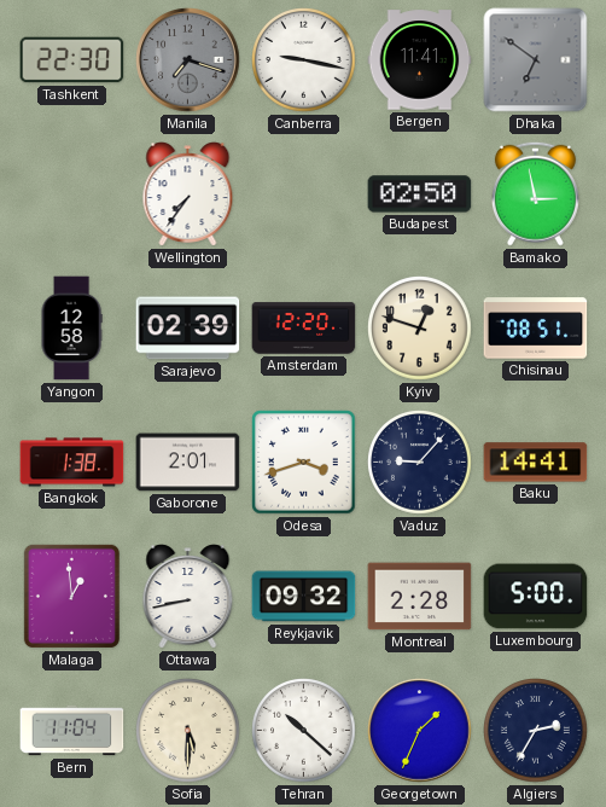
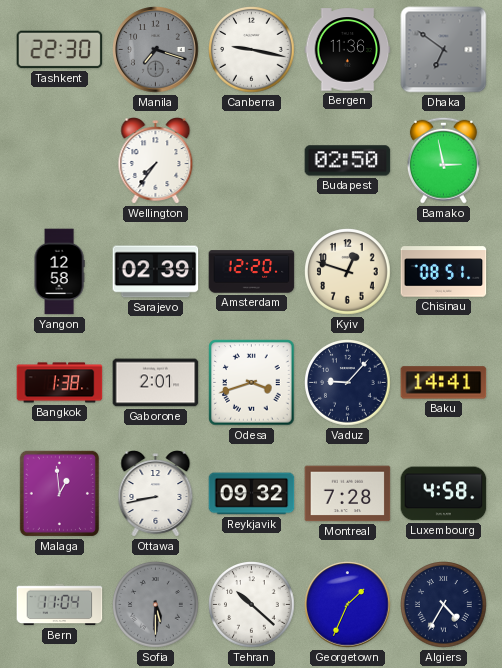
Bergen: 11:41 -> 11:36
Montreal: 2:28 -> 7:28
Luxembourg: 5:00 -> 4:58
Sofia dial: cream -> grey
Algiers: 2:35 -> 4:35
